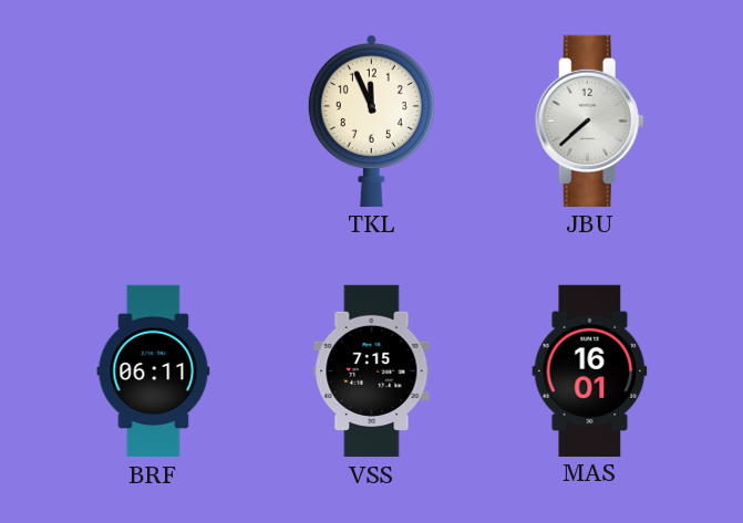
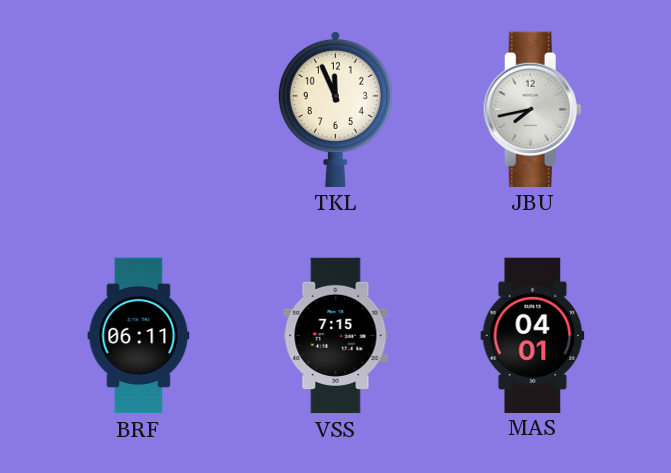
JBU: 7:38 -> 7:43
MAS: 16:01 -> 04:01
